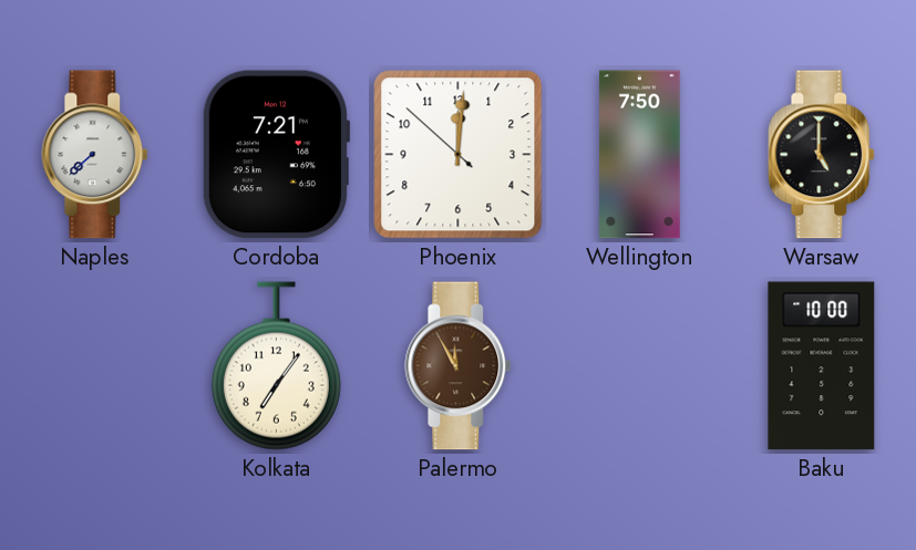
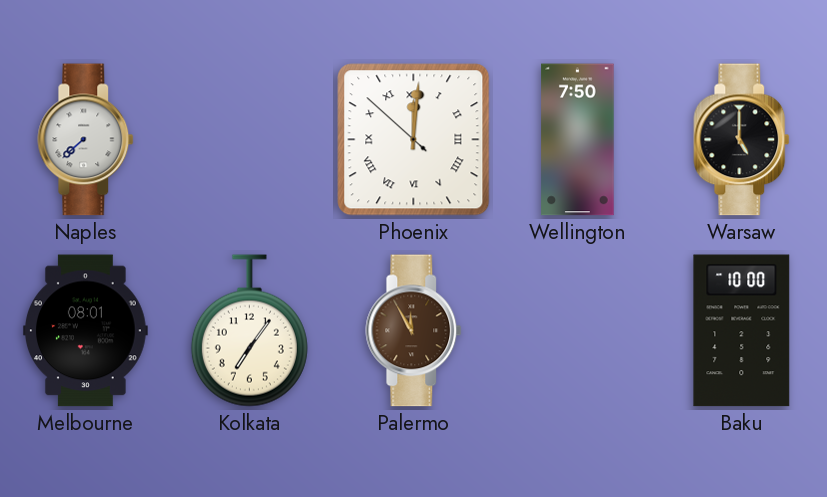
Cordoba: 7:21 -> none
Phoenix numerals: Arabic -> Roman
Melbourne: none -> 08:01
